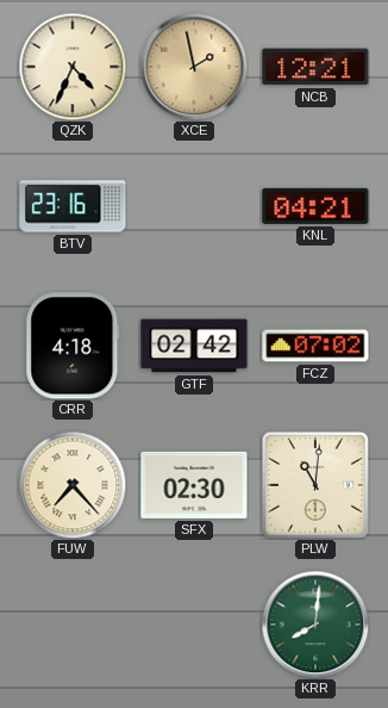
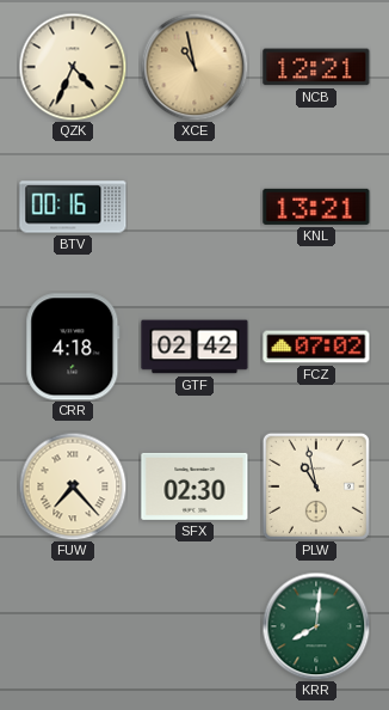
XCE: 1:58 -> 10:58
BTV: 23:16 -> 00:16
KNL: 04:21 -> 13:21
PLW: 11:01 -> 10:58
